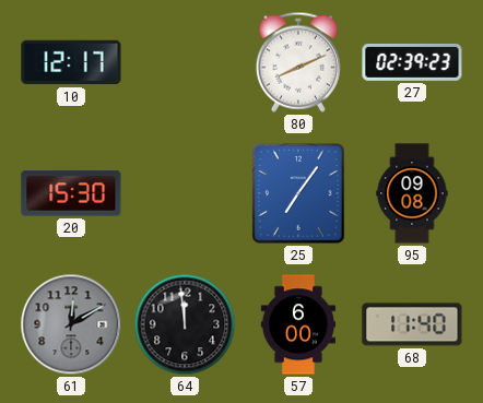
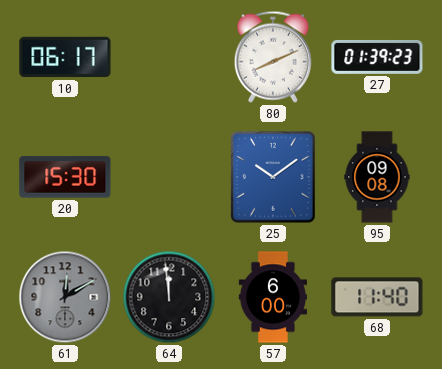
10: 12:17 -> 06:17
27: 02:39 -> 01:39
25: 7:06 -> 10:09
